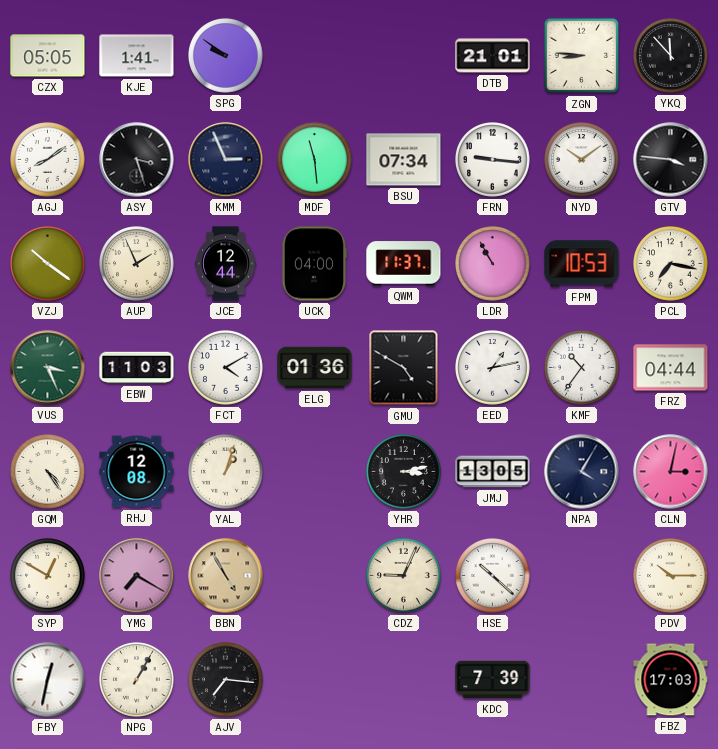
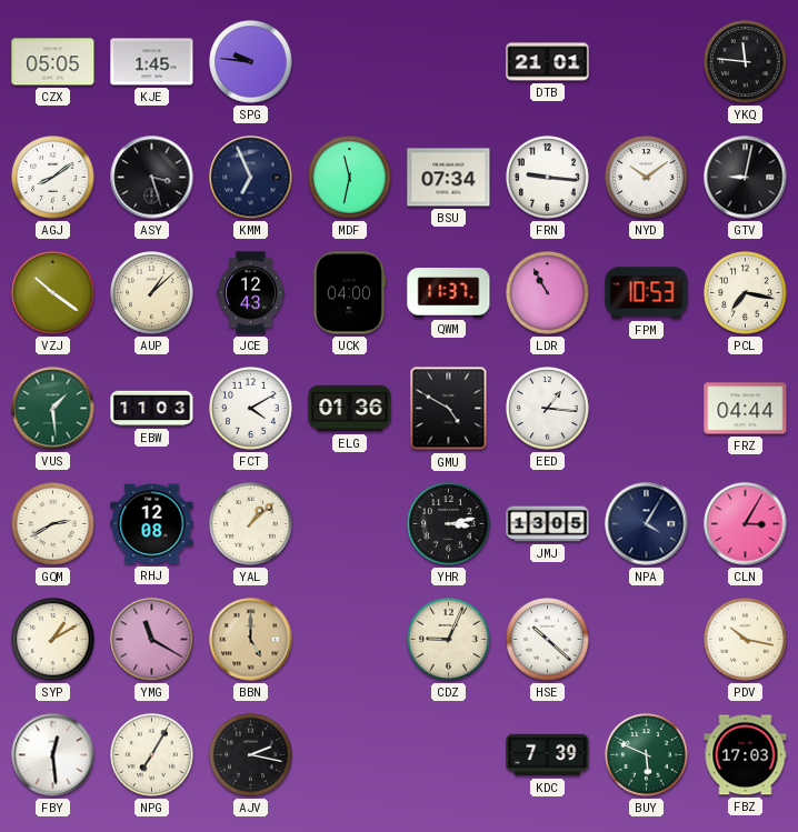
KJE: 1:41 -> 1:45
SPG: 9:51 -> 9:46
ZGN: 8:46 -> none
YKQ: 11:53 -> 11:46
KMM: 2:56 -> 6:56
MDF: 11:29 -> 11:32
GTV: 3:46 -> 9:02
AUP: 1:56 -> 1:08
JCE: 12:44 -> 12:43
VUS: 3:26 -> 1:29
EED: 1:13 -> 1:16
KMF: 10:36 -> none
GQM: 4:24 -> 2:40
YAL: 1:03 -> 1:08
CLN: 3:02 -> 3:05
SYP: 12:50 -> 1:10
YMG: 7:20 -> 11:20
BBN: 4:55 -> 5:00
PDV: 10:15 -> 10:17
FBY: 12:32 -> 12:29
NPG: 1:05 -> 7:05
AJV: 7:16 -> 2:17
BUY: none -> 5:49
